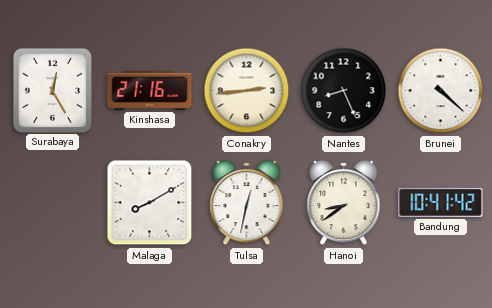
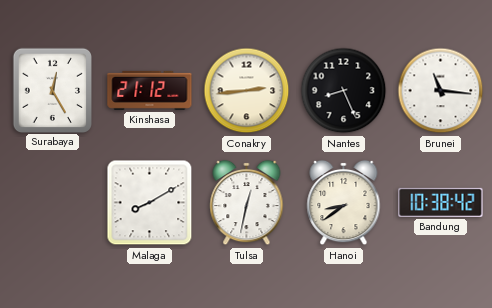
Kinshasa: 21:16 -> 21:12
Brunei: 4:22 -> 11:16
Bandung: 10:41 -> 10:38
